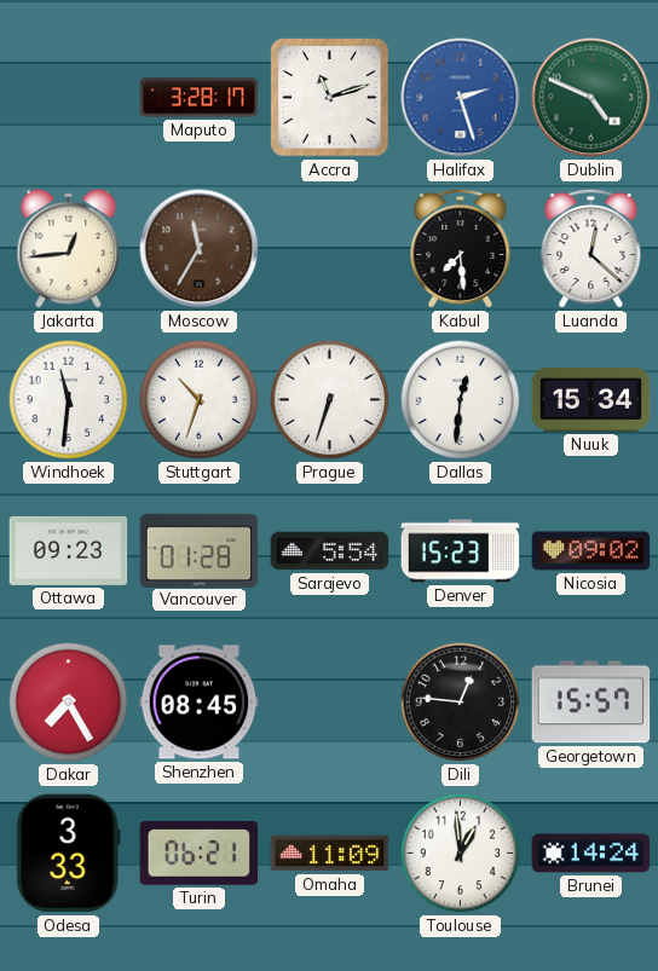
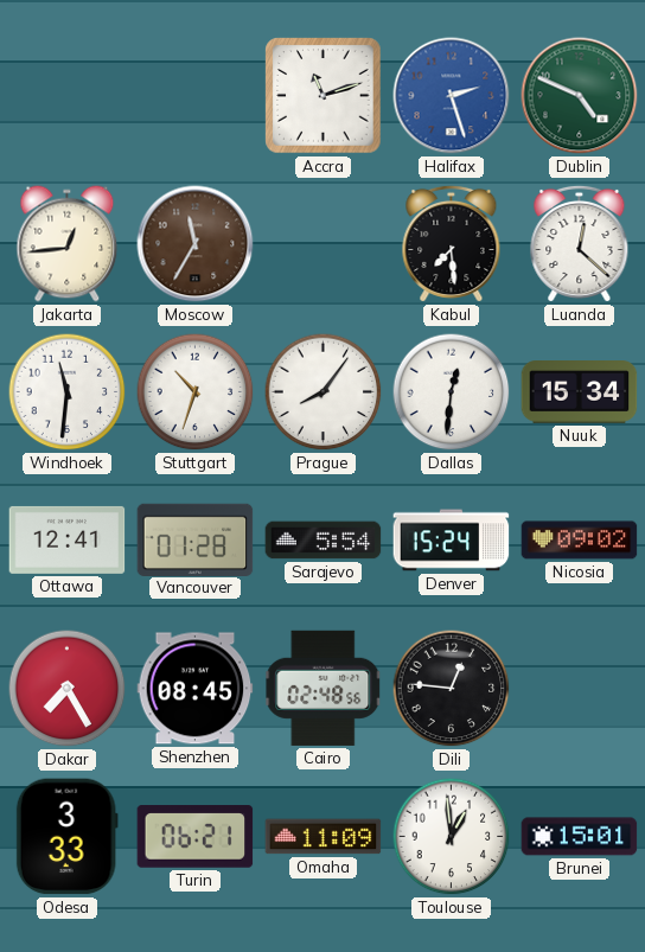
Maputo: 3:28 -> none
Prague: 6:33 -> 8:06
Ottawa: 09:23 -> 12:41
Denver: 15:23 -> 15:24
Cairo: none -> 02:48
Georgetown: 15:57 -> none
Brunei: 14:24 -> 15:01
